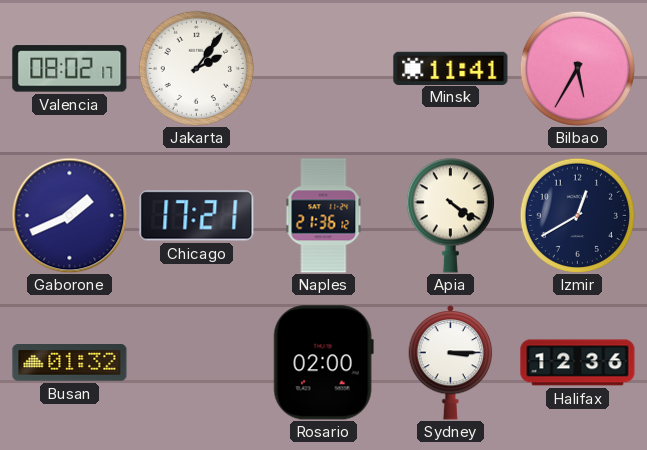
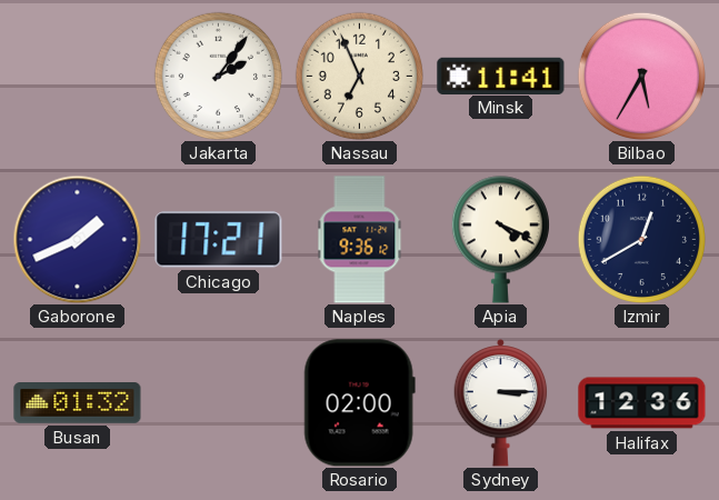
Valencia: 08:02 -> none
Nassau: none -> 6:56
Naples: 21:36 -> 9:36
Apia: 4:21 -> 4:19
